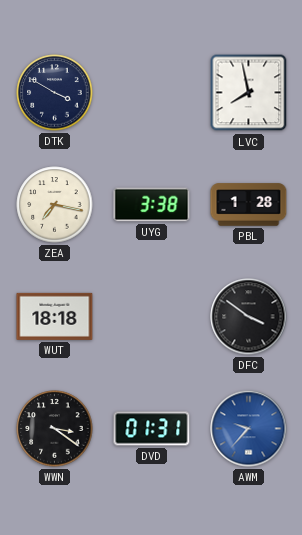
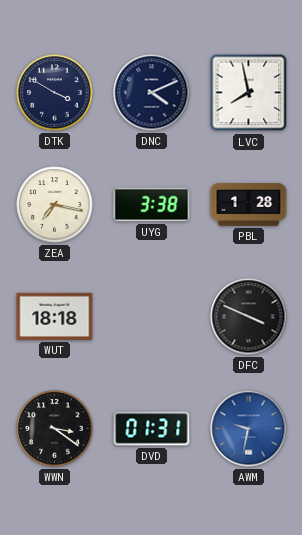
DNC: none -> 4:11
DFC: 3:51 -> 3:49
AWM: 9:37 -> 9:32
